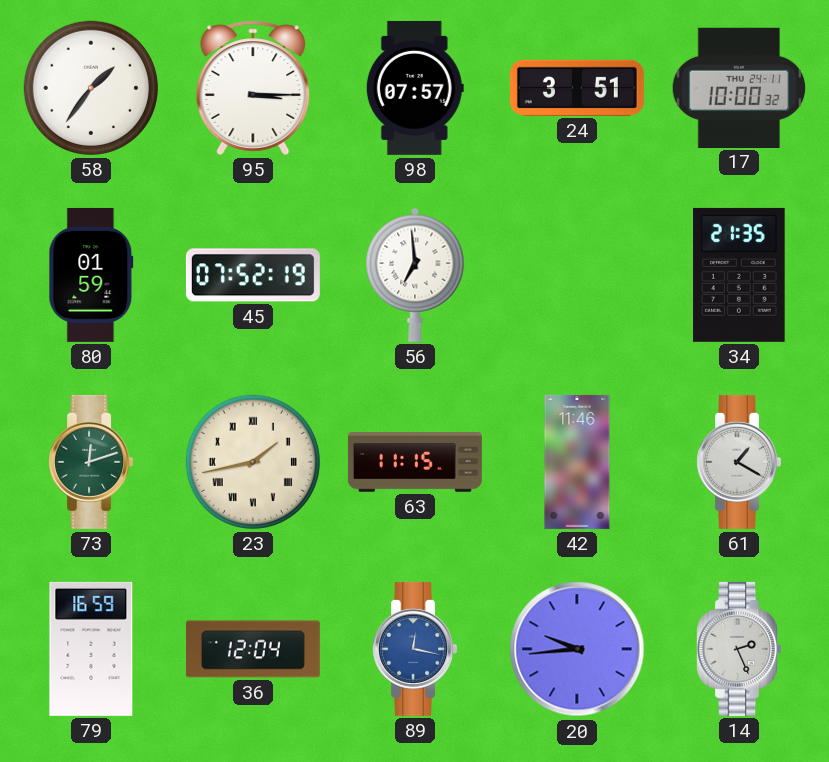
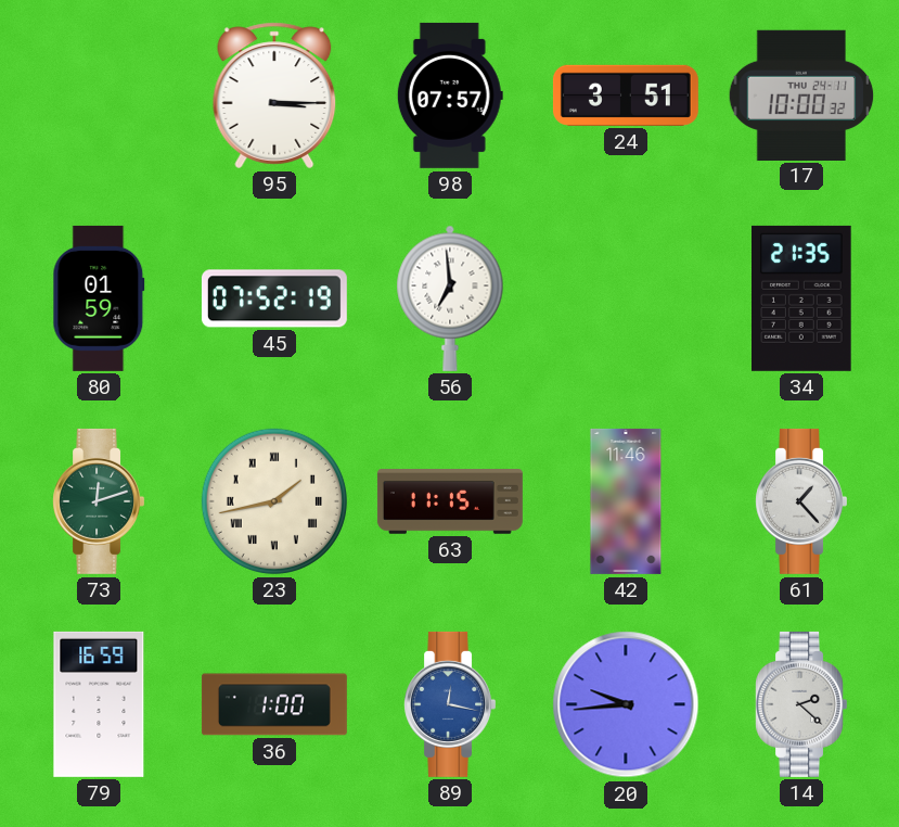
58: 1:36 -> none
61: 1:20 -> 1:23
36: 12:04 -> 1:00
14: 2:26 -> 2:22
